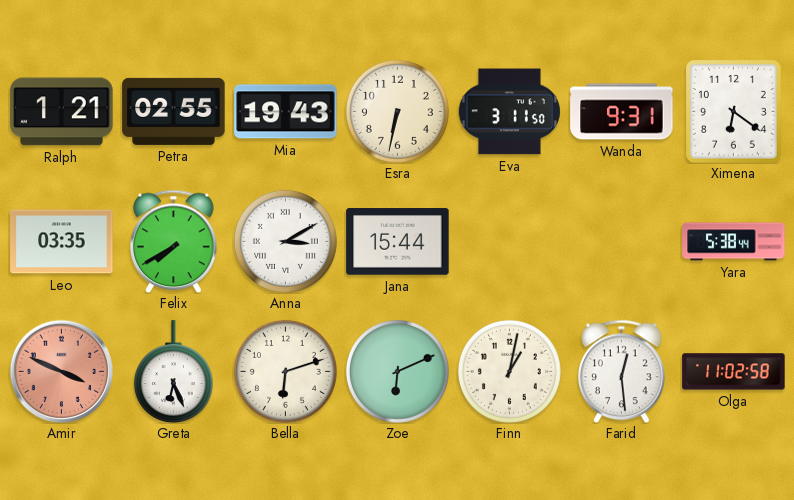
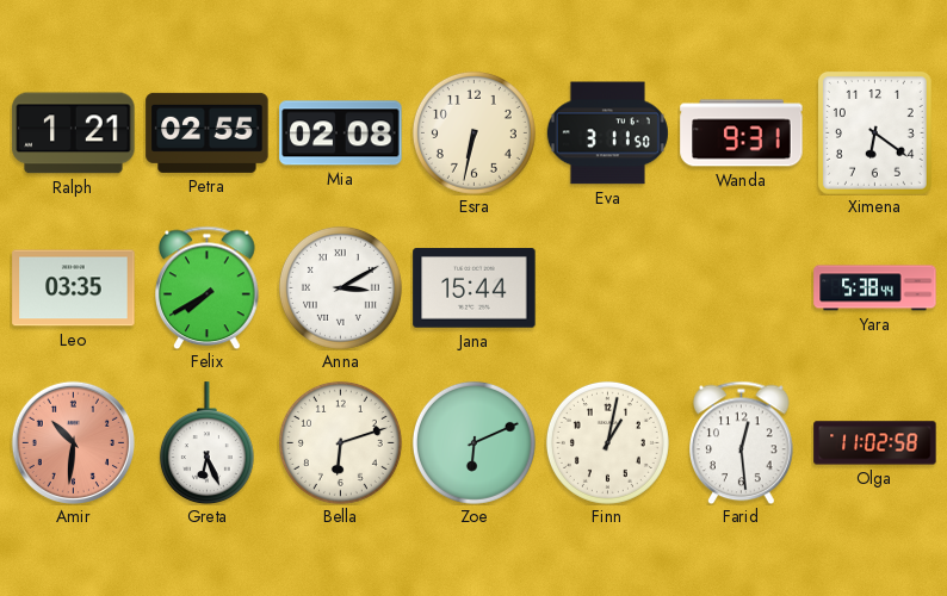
Mia: 19:43 -> 02:08
Amir: 3:49 -> 10:31
